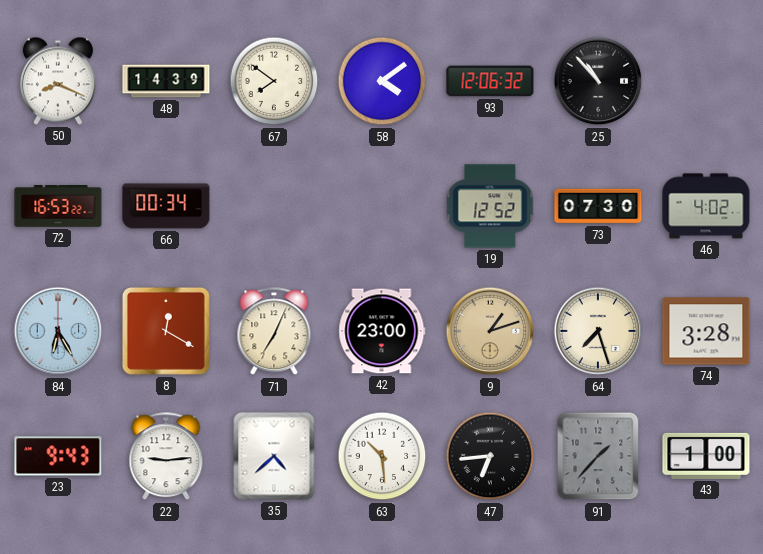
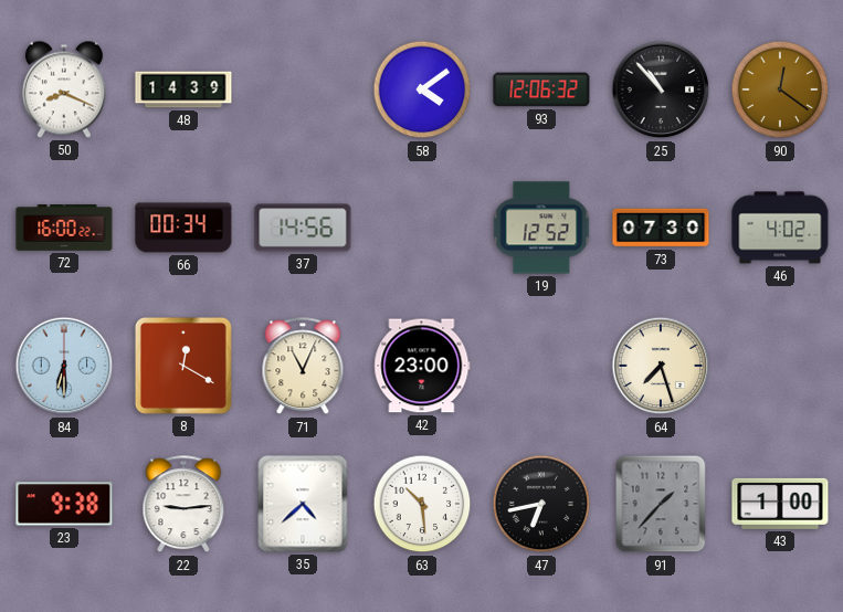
67: 7:51 -> none
90: none -> 12:21
72: 16:53 -> 16:00
37: none -> 14:56
84: 6:25 -> 6:30
71: 7:04 -> 11:04
9: 1:12 -> none
74: 3:28 -> none
23: 9:43 -> 9:38
47: 6:44 -> 6:43
